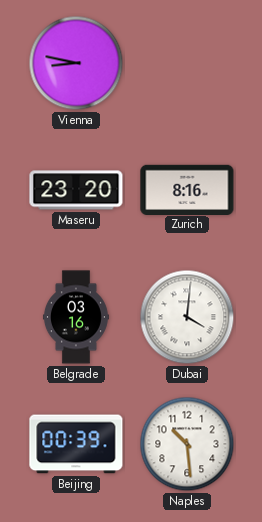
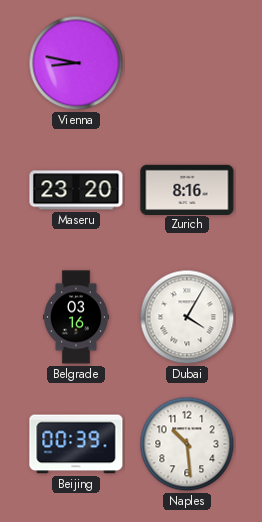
Dubai: 4:01 -> 4:05
